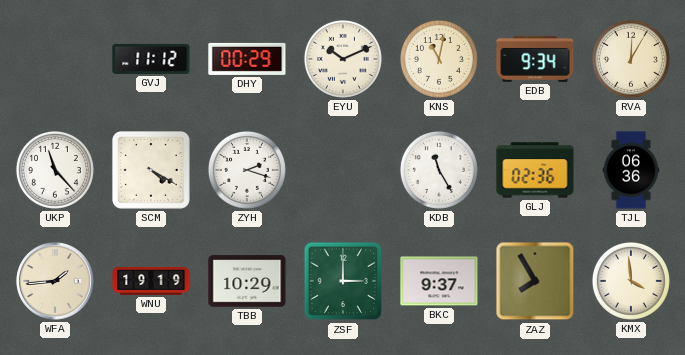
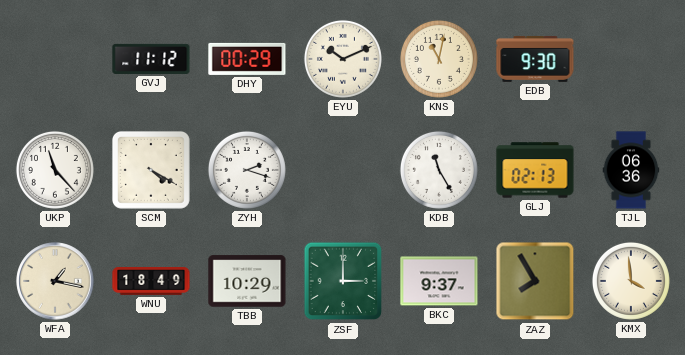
EDB: 9:34 -> 9:30
RVA: 12:05 -> none
GLJ: 02:36 -> 02:13
WFA: 1:44 -> 1:17
WNU: 19:19 -> 18:49
